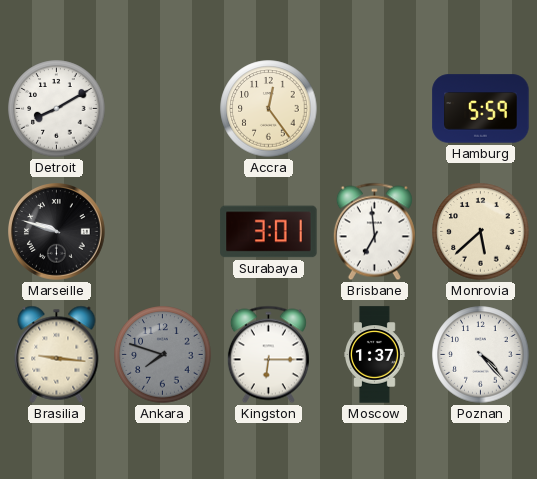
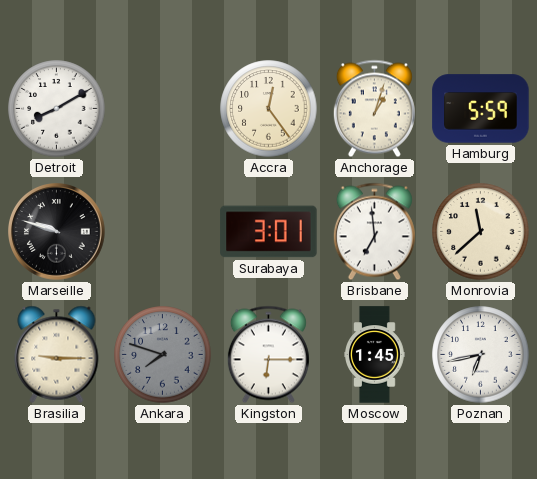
Anchorage: none -> 1:03
Monrovia: 5:38 -> 11:38
Brasilia: 9:16 -> 9:15
Moscow: 1:37 -> 1:45
Poznan: 4:23 -> 6:43
